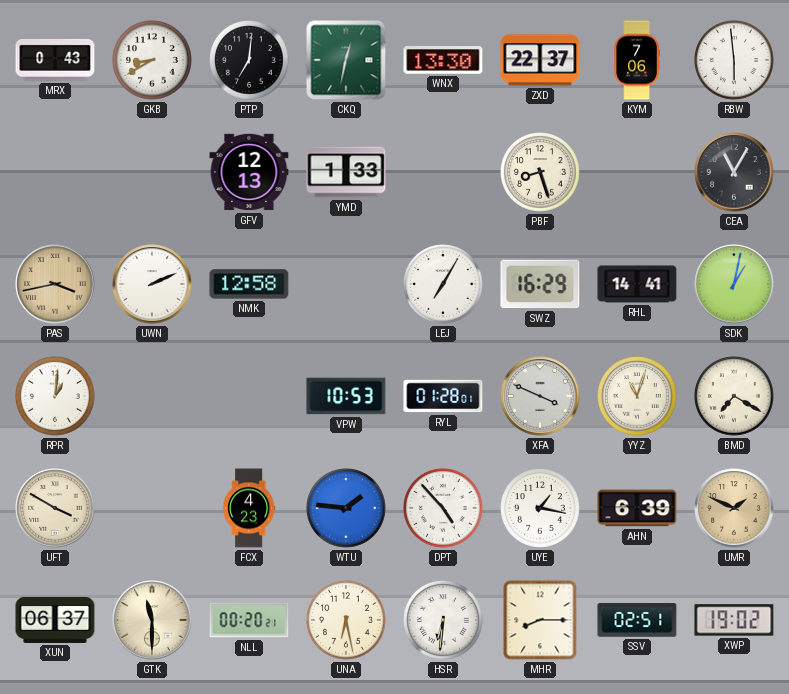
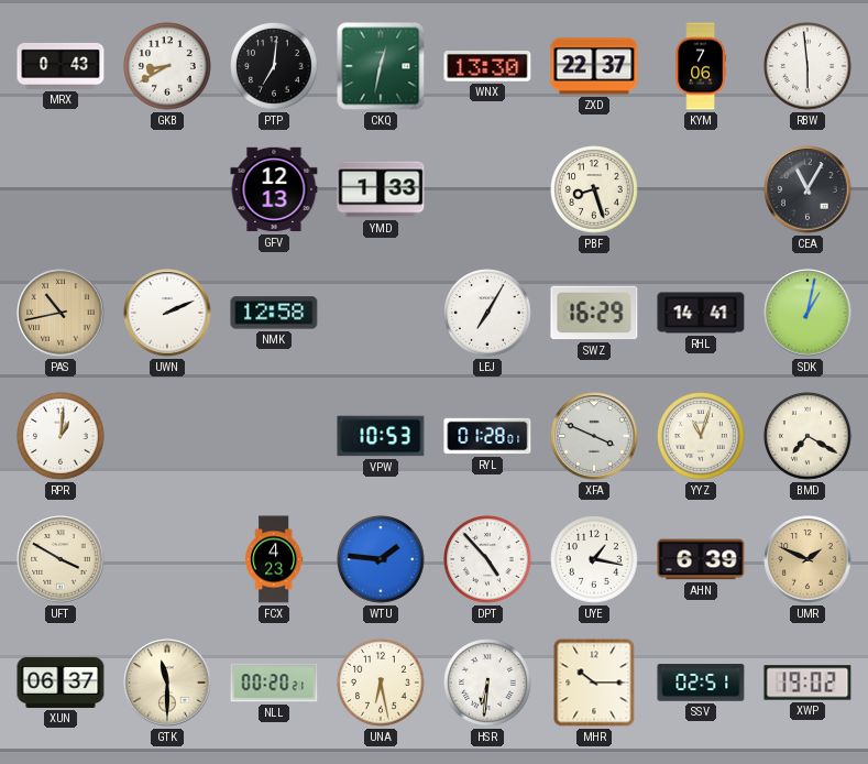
PAS: 3:43 -> 10:43
MHR: 8:15 -> 10:15
